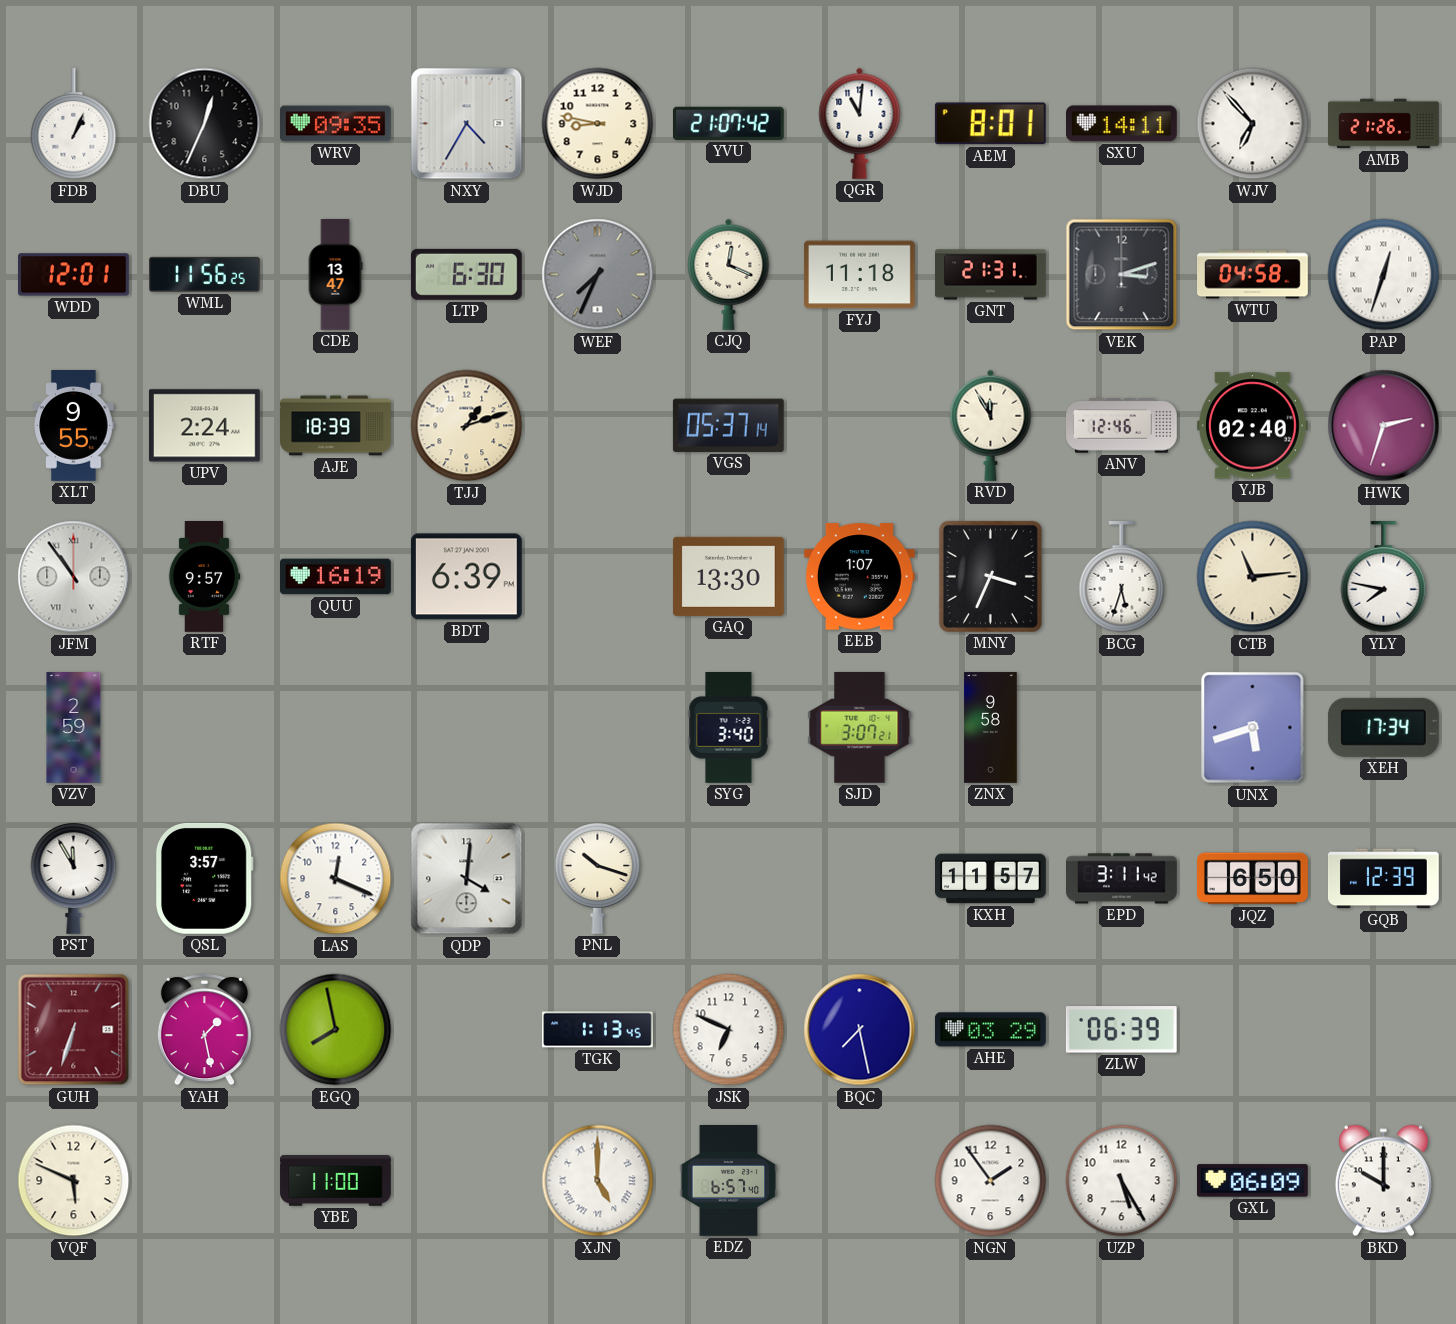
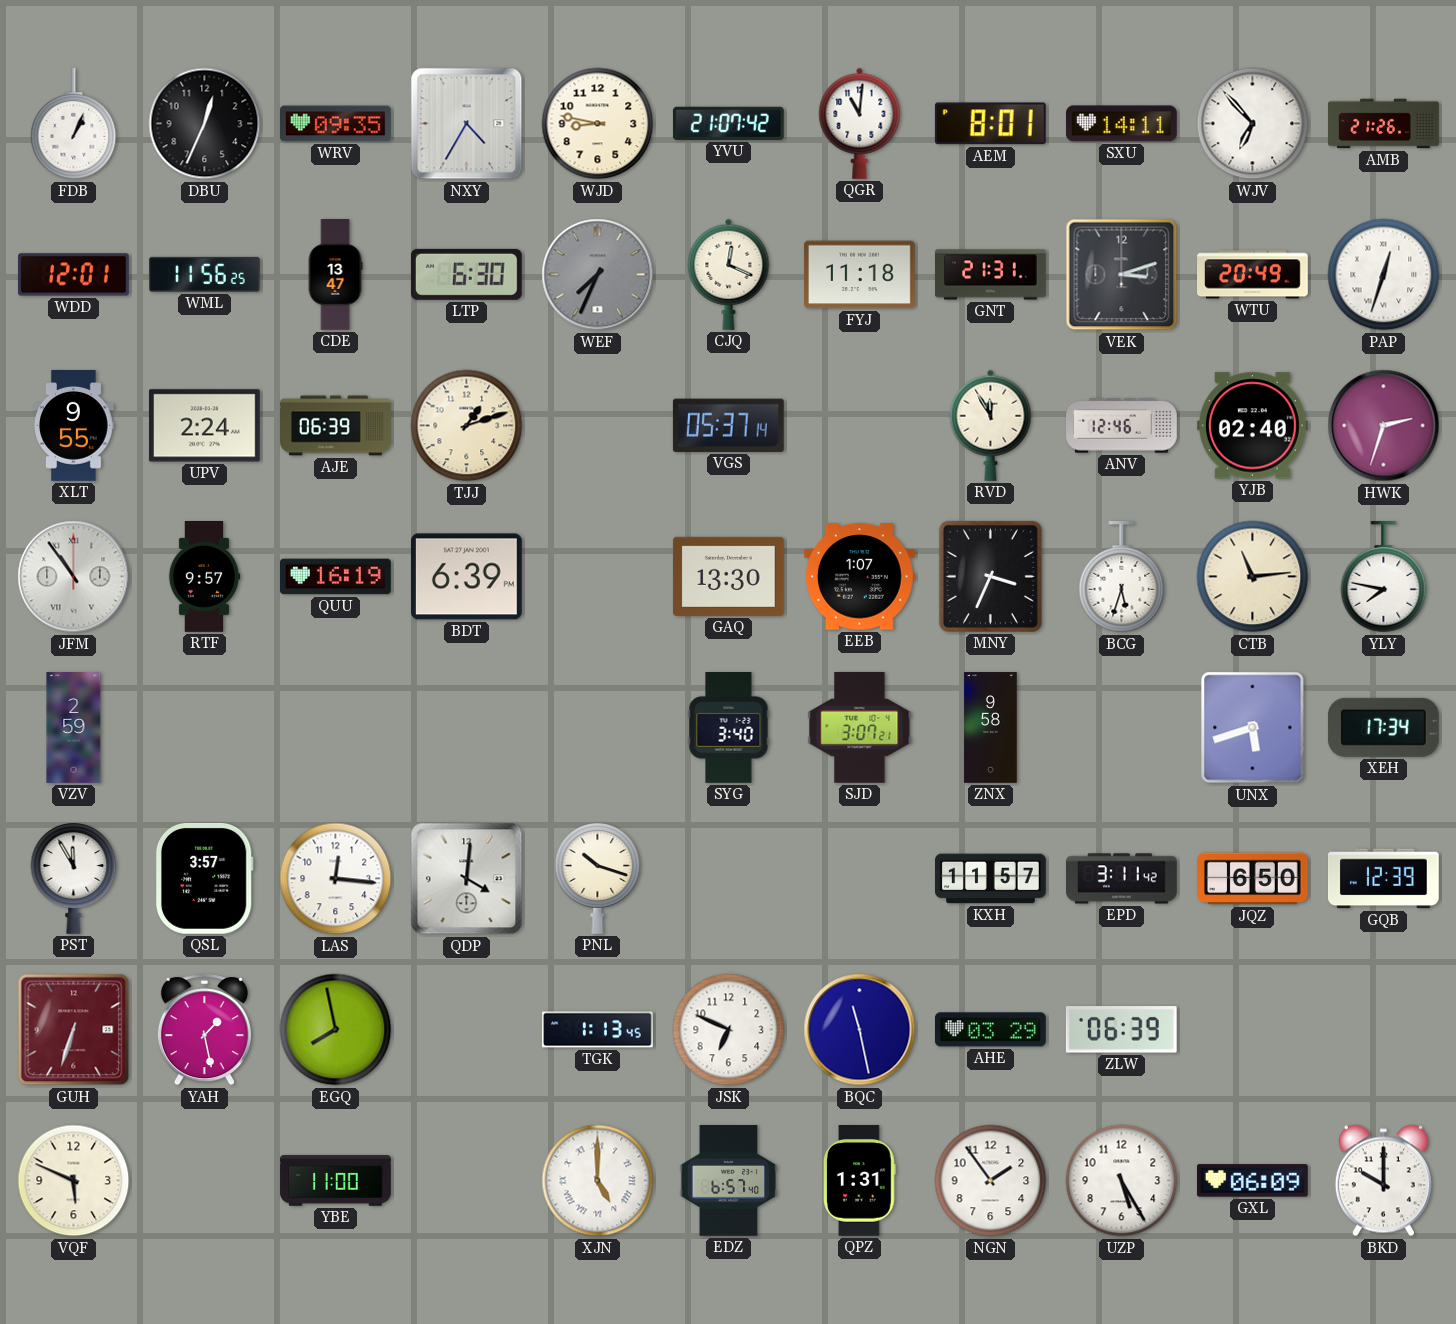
WTU: 04:58 -> 20:49
AJE: 18:39 -> 06:39
LAS: 12:19 -> 12:16
BQC: 7:28 -> 11:28
QPZ: none -> 1:31
